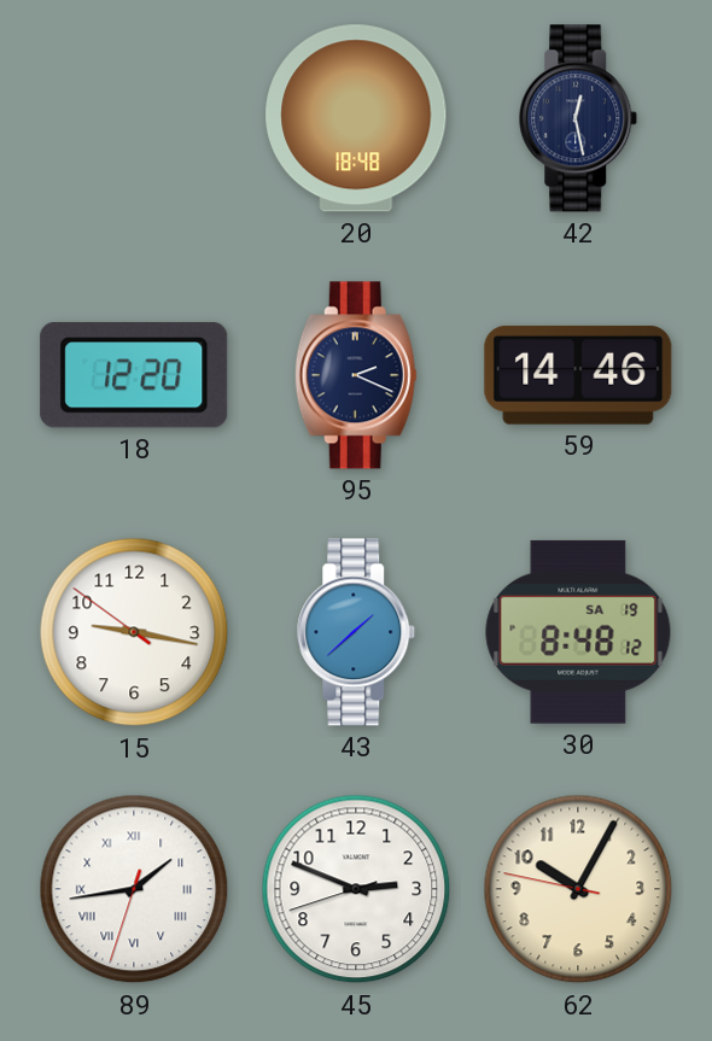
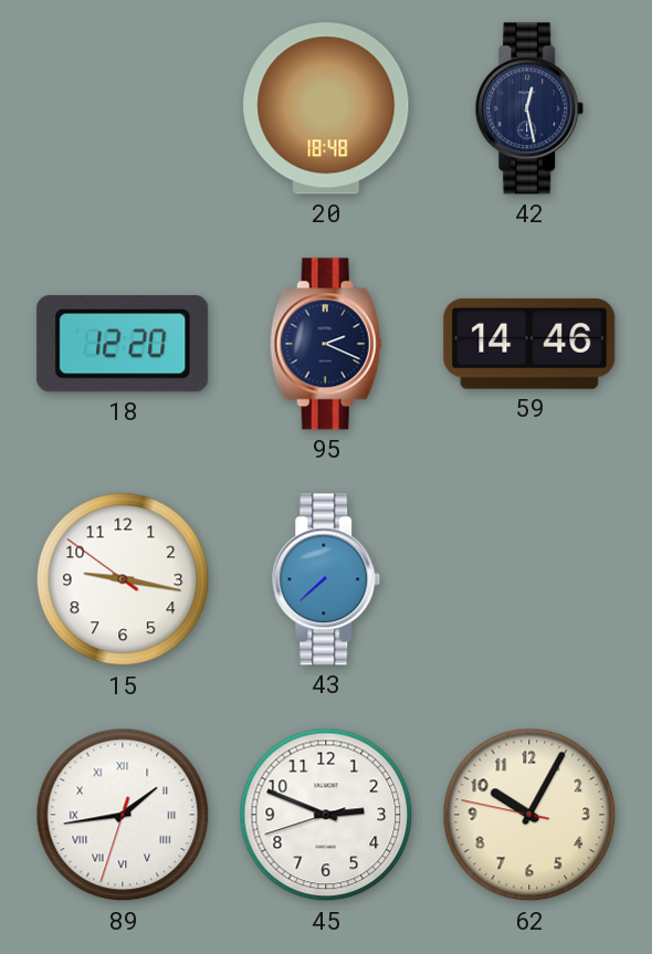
43: 1:38 -> 7:38
30: 8:48 -> none
